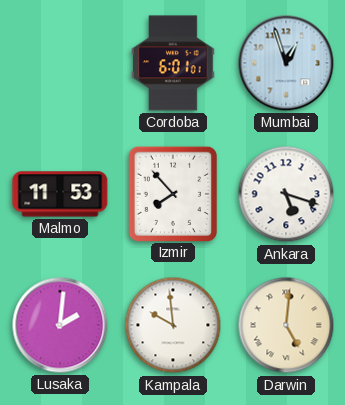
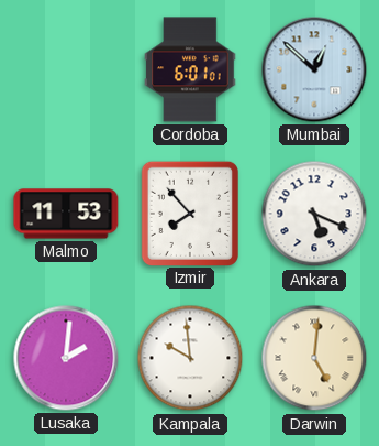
Mumbai: 12:57 -> 12:52
Ankara: 5:18 -> 5:19
